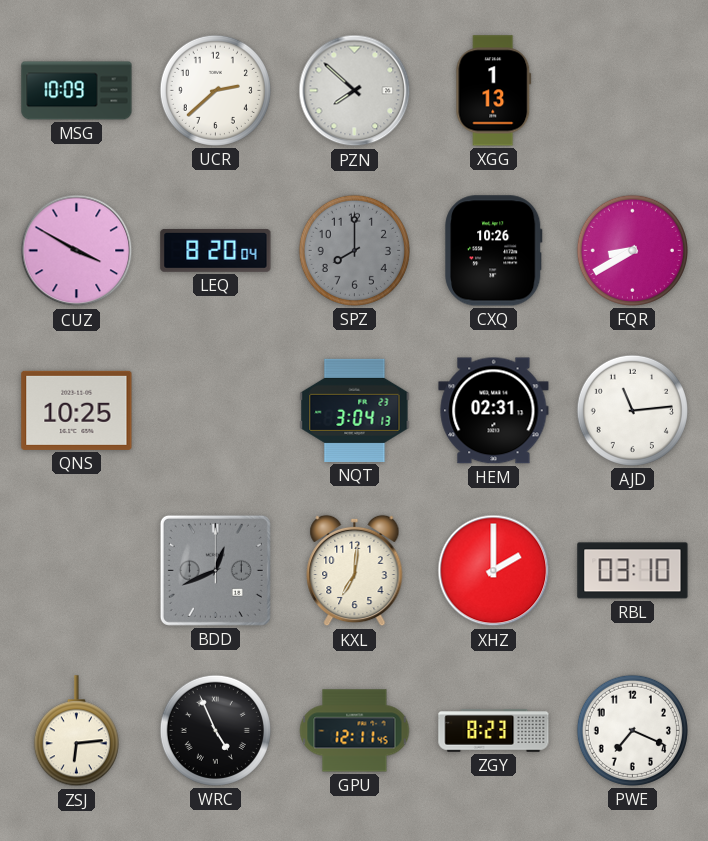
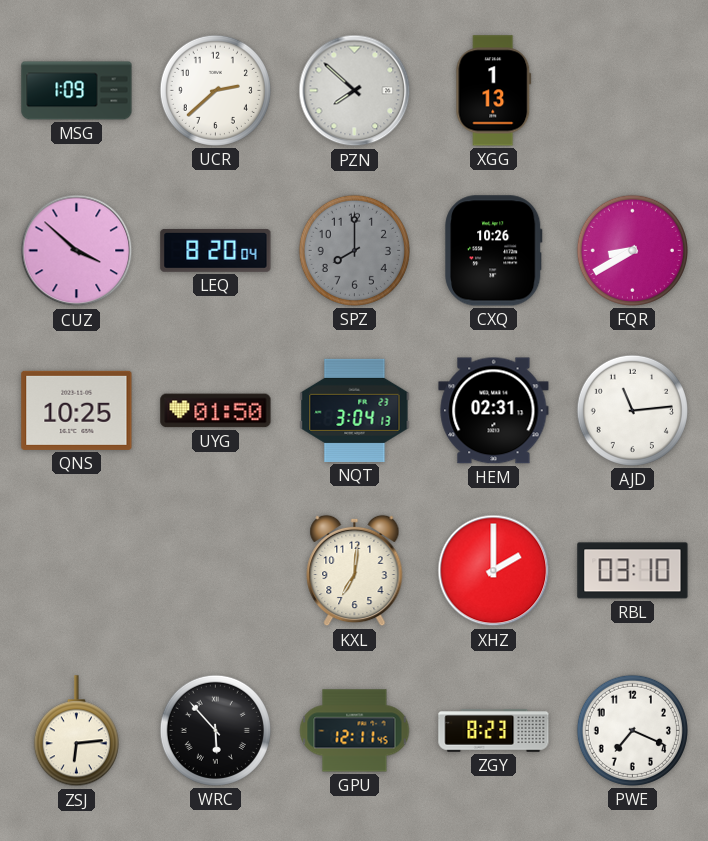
MSG: 10:09 -> 1:09
CUZ: 3:50 -> 3:52
UYG: none -> 01:50
BDD: 12:41 -> none
WRC: 4:56 -> 5:53
